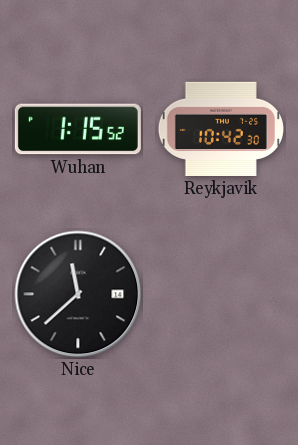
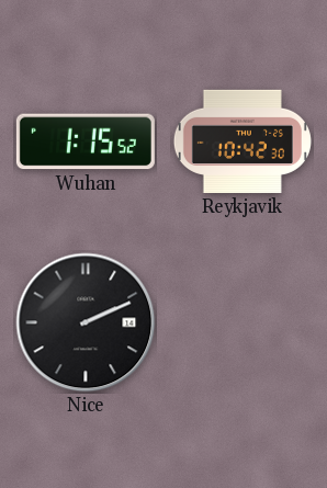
Nice: 11:38 -> 2:11
